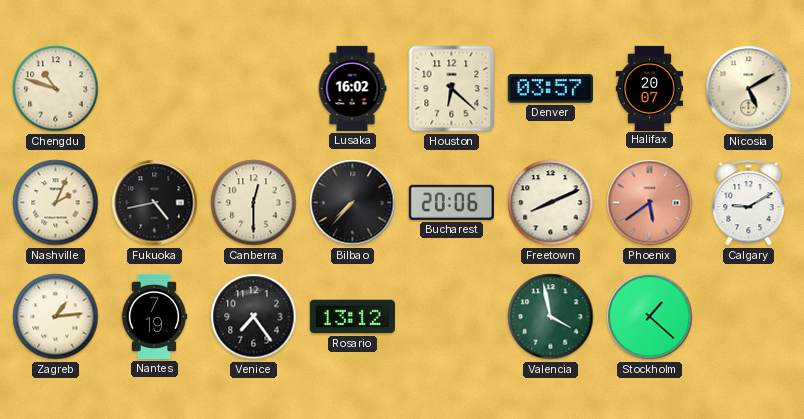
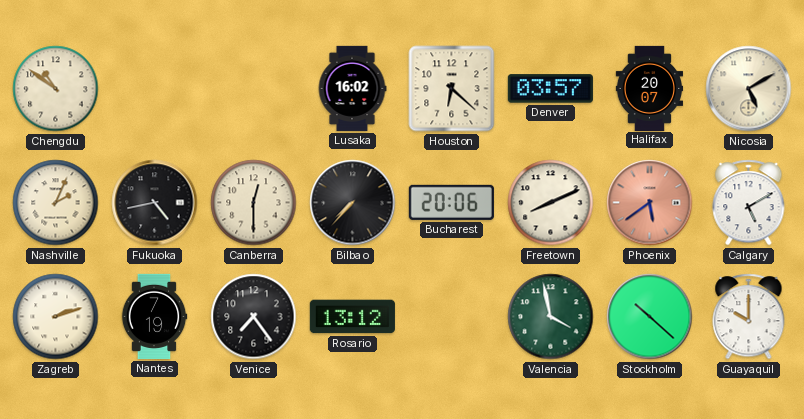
Chengdu: 10:48 -> 10:51
Calgary: 9:10 -> 5:10
Zagreb: 1:14 -> 2:12
Stockholm: 1:22 -> 10:22
Guayaquil: none -> 10:00
